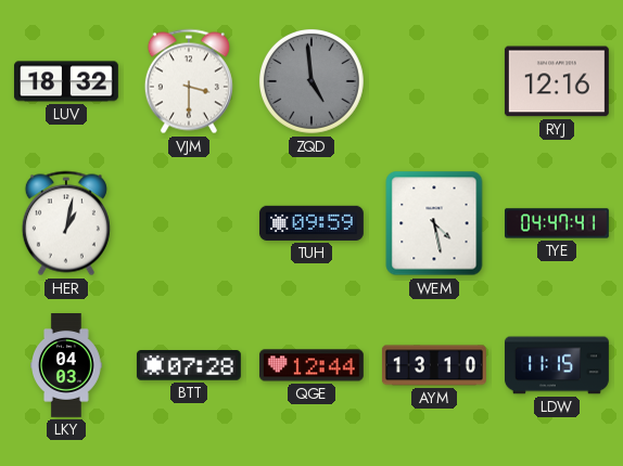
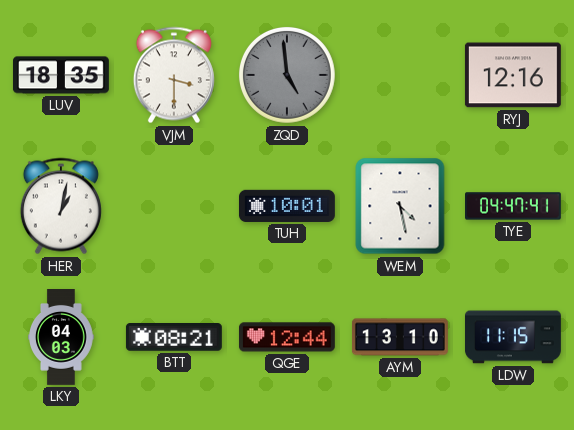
LUV: 18:32 -> 18:35
TUH: 09:59 -> 10:01
BTT: 07:28 -> 08:21
